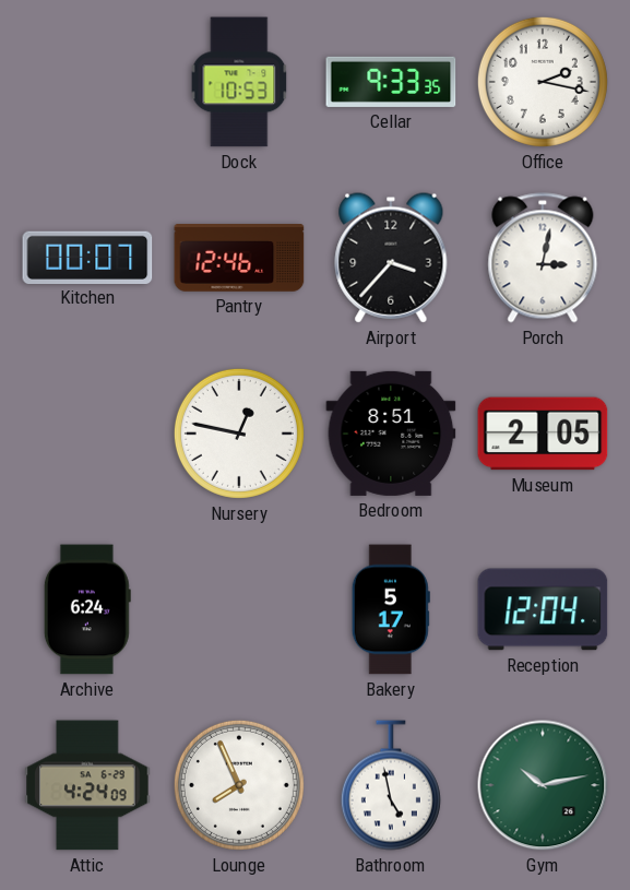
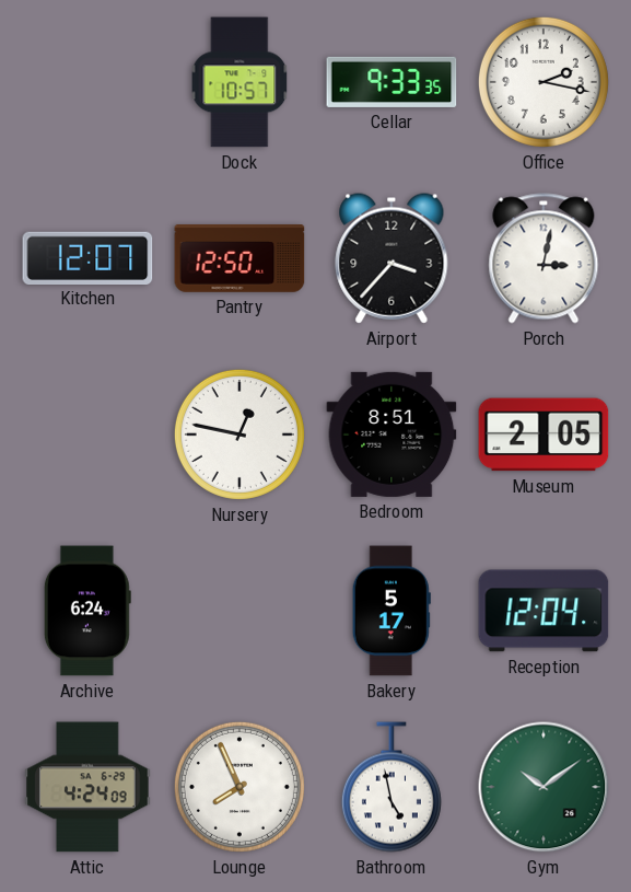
Dock: 10:53 -> 10:57
Kitchen: 00:07 -> 12:07
Pantry: 12:46 -> 12:50
Gym: 10:13 -> 10:09
